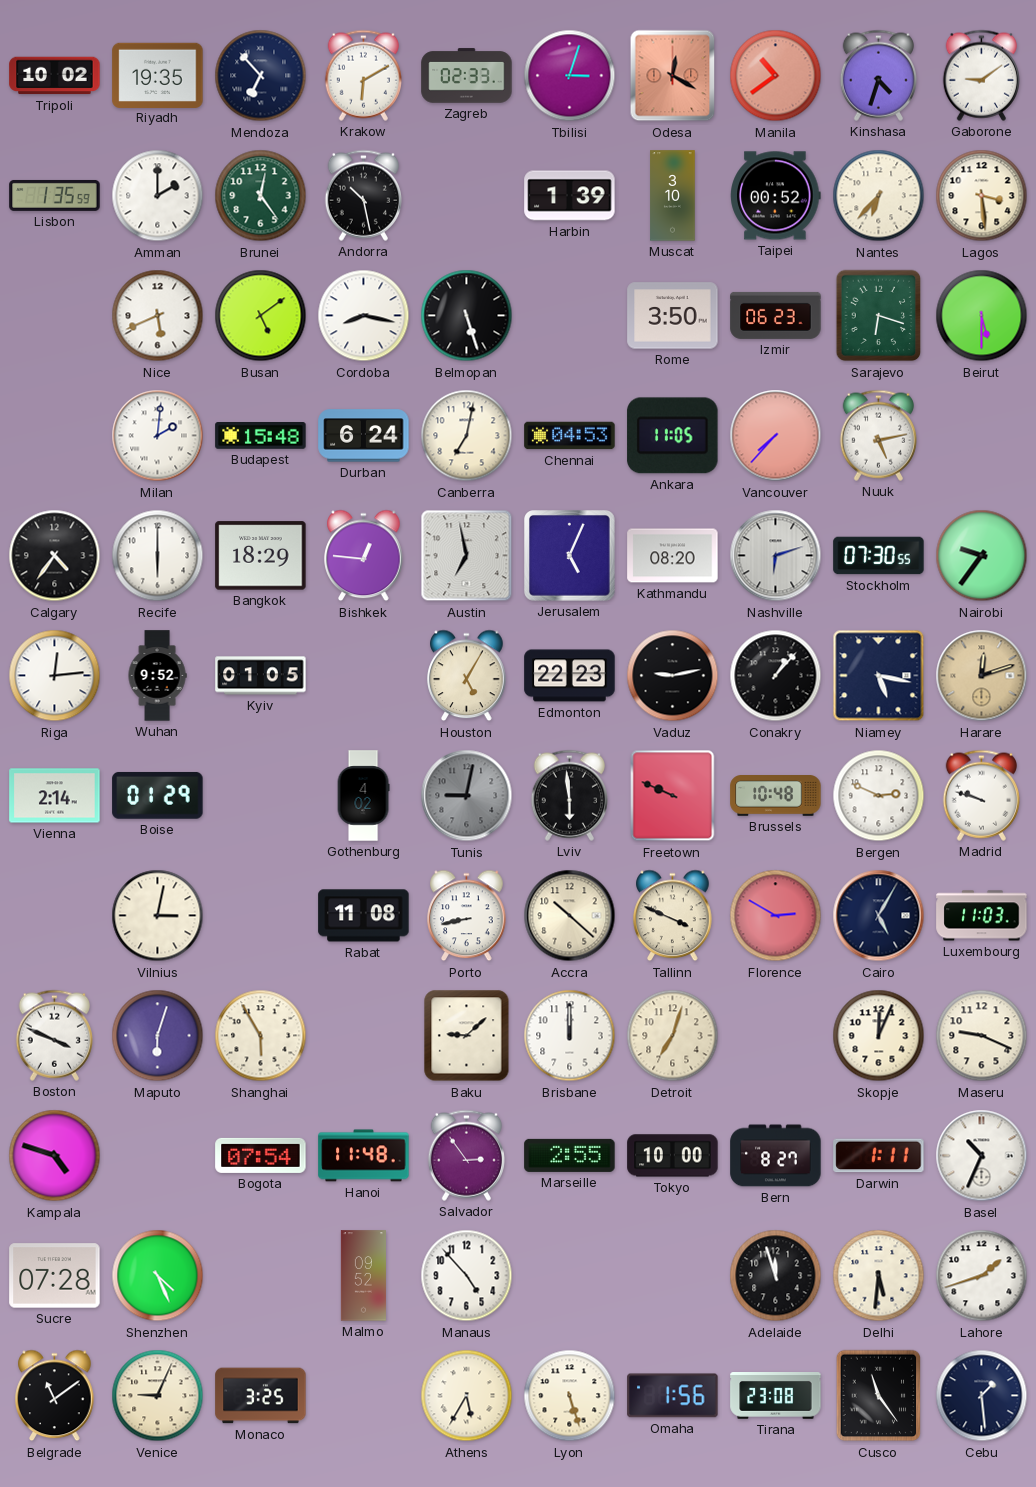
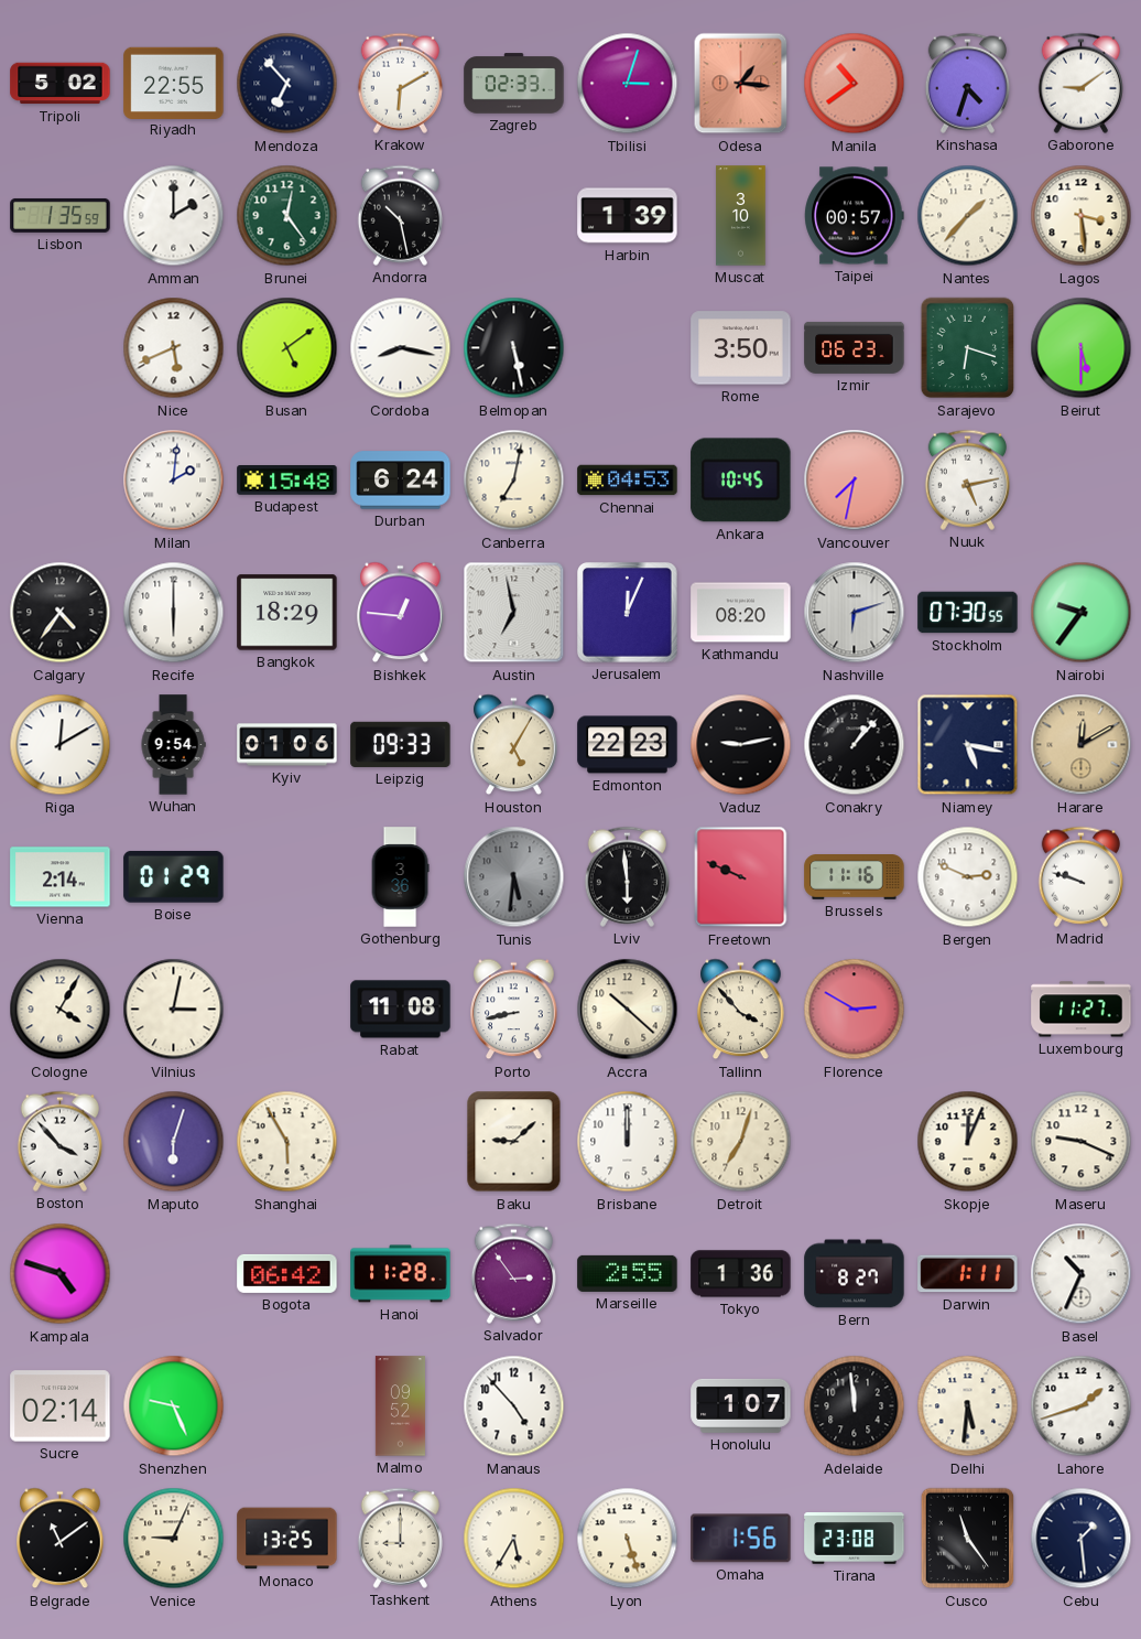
Tripoli: 10:02 -> 5:02
Riyadh: 19:35 -> 22:55
Odesa: 12:20 -> 1:16
Taipei: 00:52 -> 00:57
Nantes: 6:37 -> 1:37
Belmopan: 5:27 -> 5:28
Ankara: 11:05 -> 10:45
Vancouver: 7:37 -> 7:32
Jerusalem: 5:04 -> 12:04
Riga: 12:14 -> 12:10
Wuhan: 9:52 -> 9:54
Kyiv: 01:05 -> 01:06
Leipzig: none -> 09:33
Harare: 12:12 -> 12:10
Gothenburg: 4:02 -> 3:36
Tunis: 9:02 -> 5:31
Brussels: 10:48 -> 11:16
Cologne: none -> 4:05
Tallinn: 3:49 -> 3:53
Cairo: 5:05 -> none
Luxembourg: 11:03 -> 11:27
Boston: 3:49 -> 3:53
Bogota: 07:54 -> 06:42
Hanoi: 11:48 -> 11:28
Tokyo: 10:00 -> 1:36
Sucre: 07:28 -> 02:14
Shenzhen: 4:26 -> 9:26
Honolulu: none -> 1:07
Adelaide: 11:57 -> 11:59
Monaco: 3:25 -> 13:25
Tashkent: none -> 9:00
